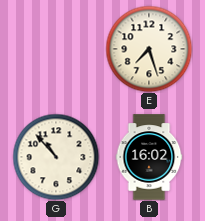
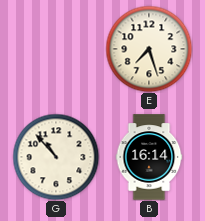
B: 16:02 -> 16:14
